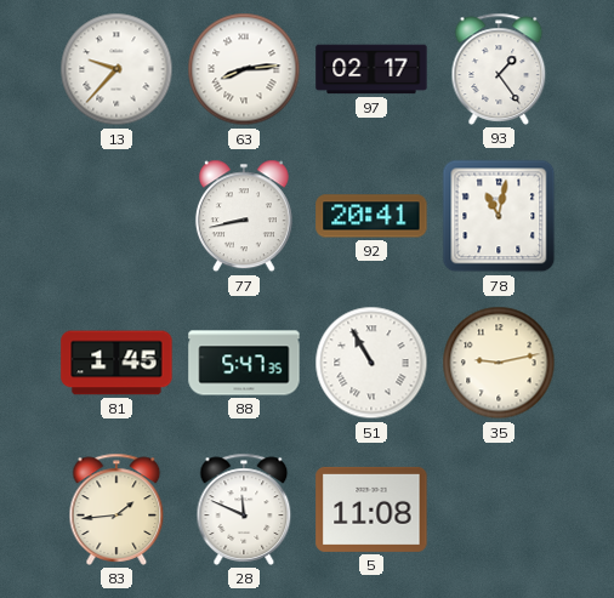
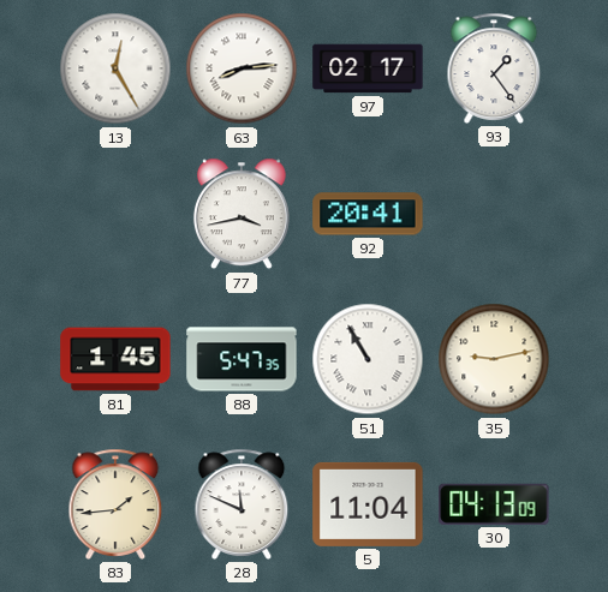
13: 9:37 -> 12:25
77: 8:43 -> 3:43
78: 11:02 -> none
5: 11:08 -> 11:04
30: none -> 04:13
